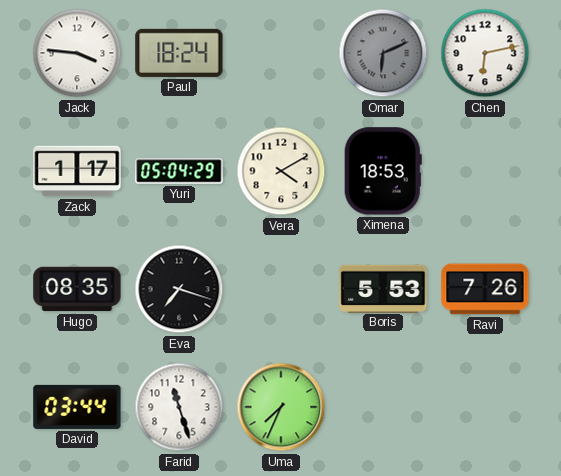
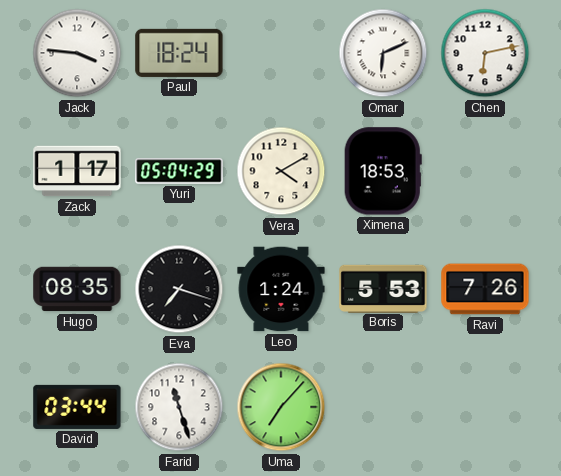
Omar dial: grey -> white
Leo: none -> 1:24
Uma: 7:34 -> 7:07
